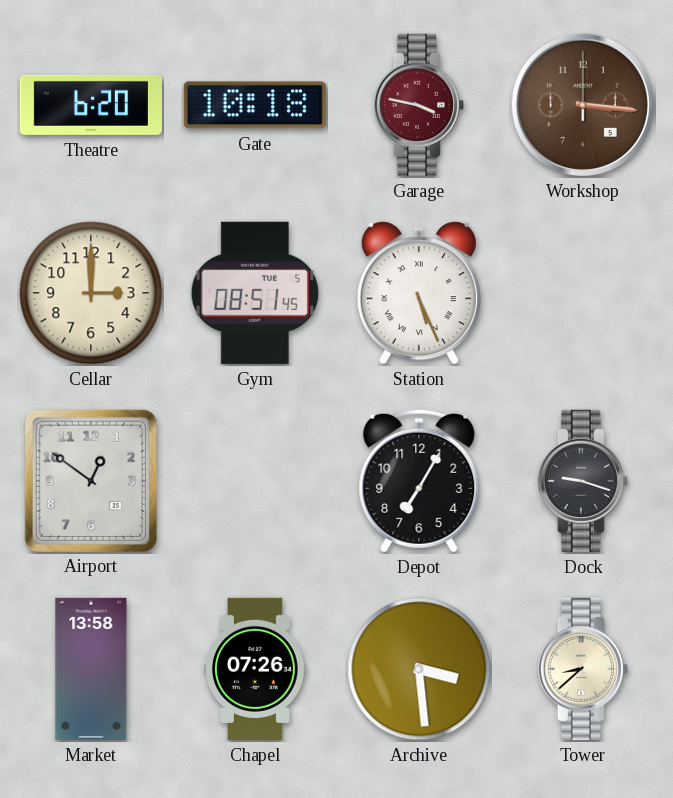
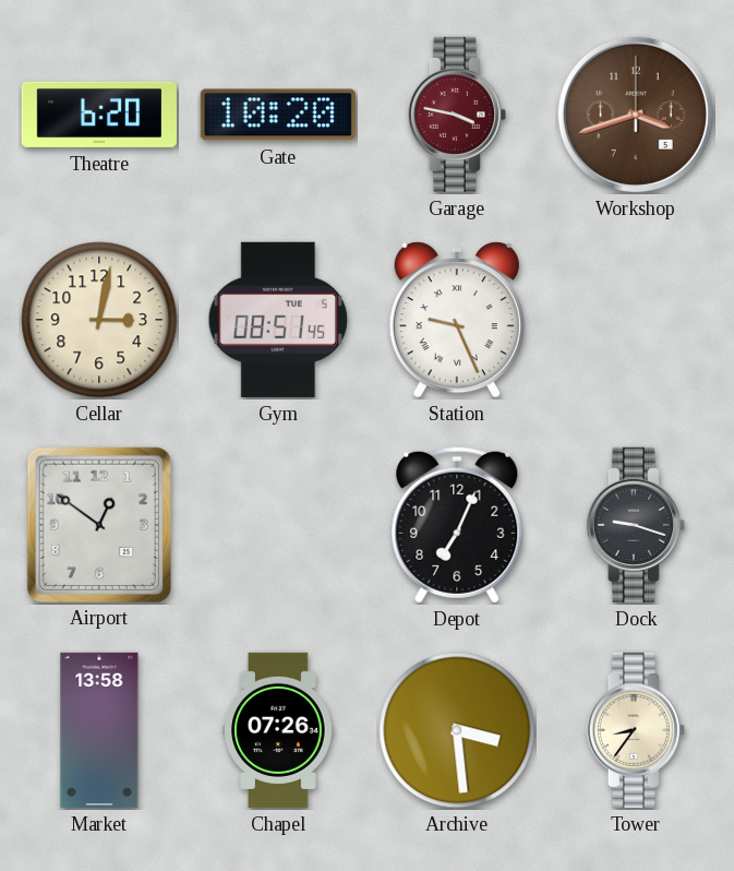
Gate: 10:18 -> 10:20
Workshop: 3:16 -> 3:42
Cellar: 3:00 -> 3:02
Station: 5:26 -> 9:26
Depot: 7:05 -> 7:04
Tower: 8:38 -> 8:36
